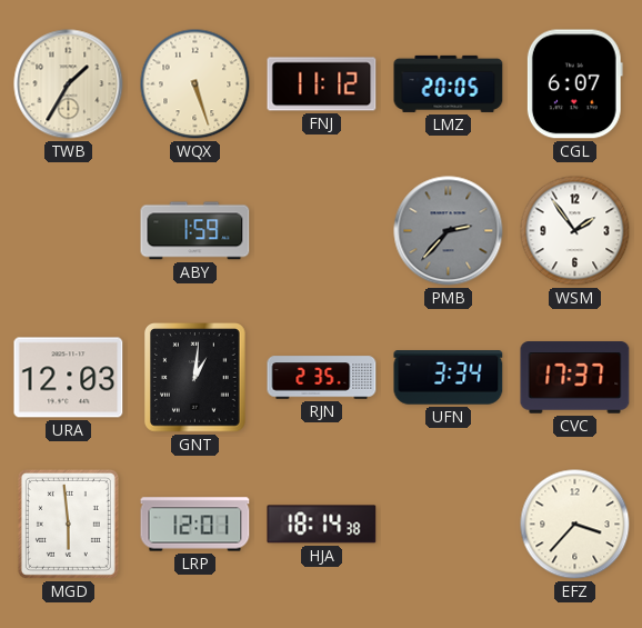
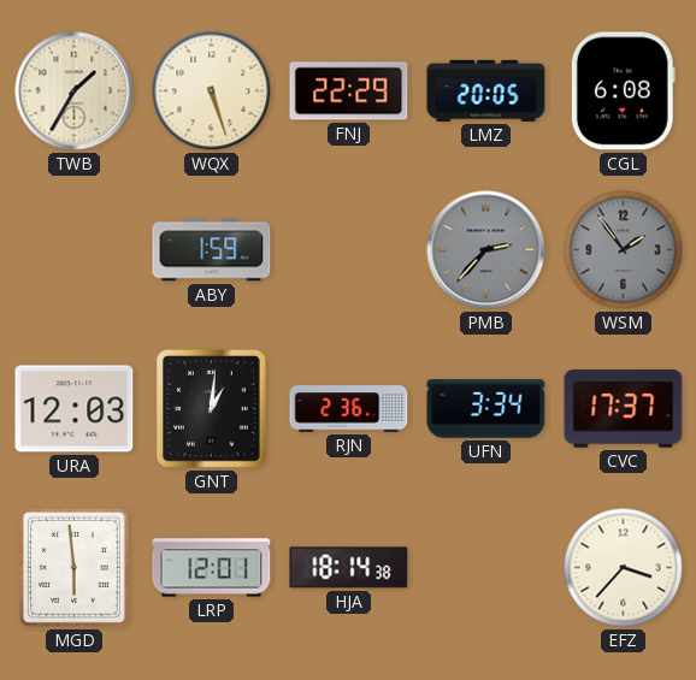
FNJ: 11:12 -> 22:29
CGL: 6:07 -> 6:08
WSM dial: white -> grey
RJN: 2:35 -> 2:36
